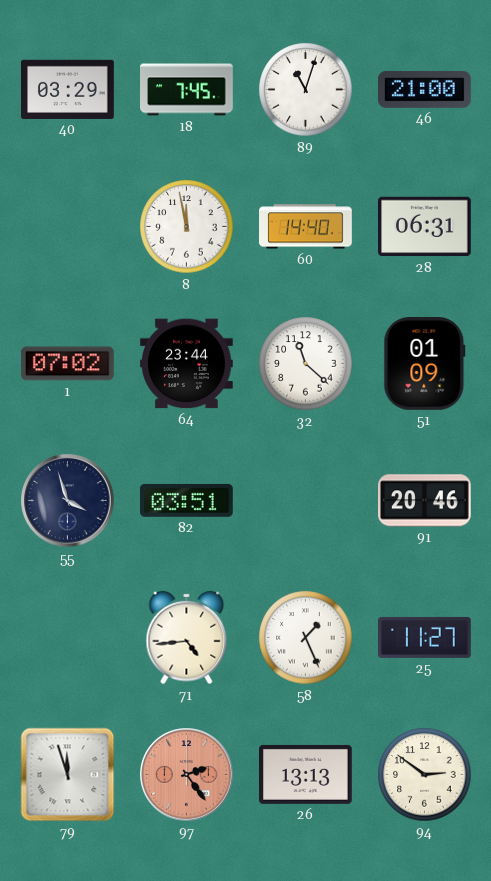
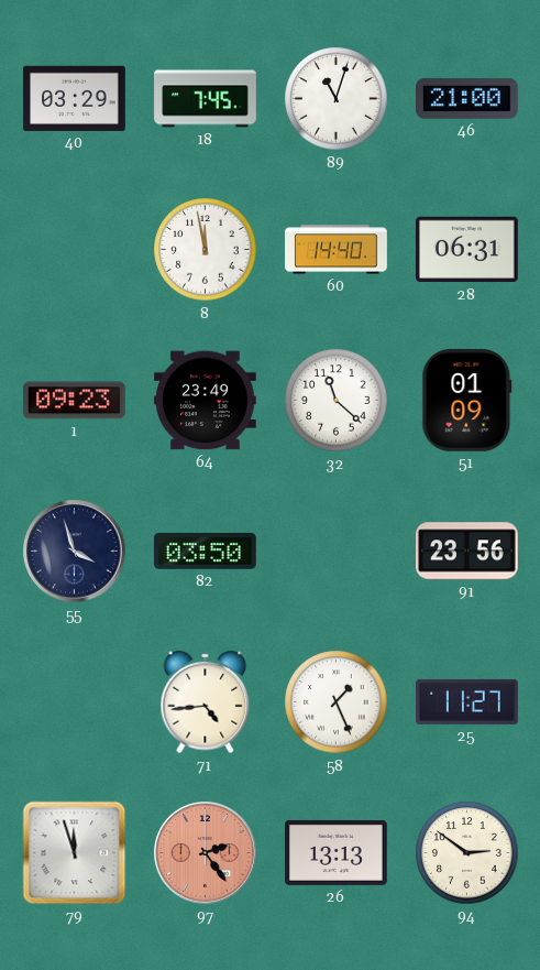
1: 07:02 -> 09:23
64: 23:44 -> 23:49
82: 03:51 -> 03:50
91: 20:46 -> 23:56
